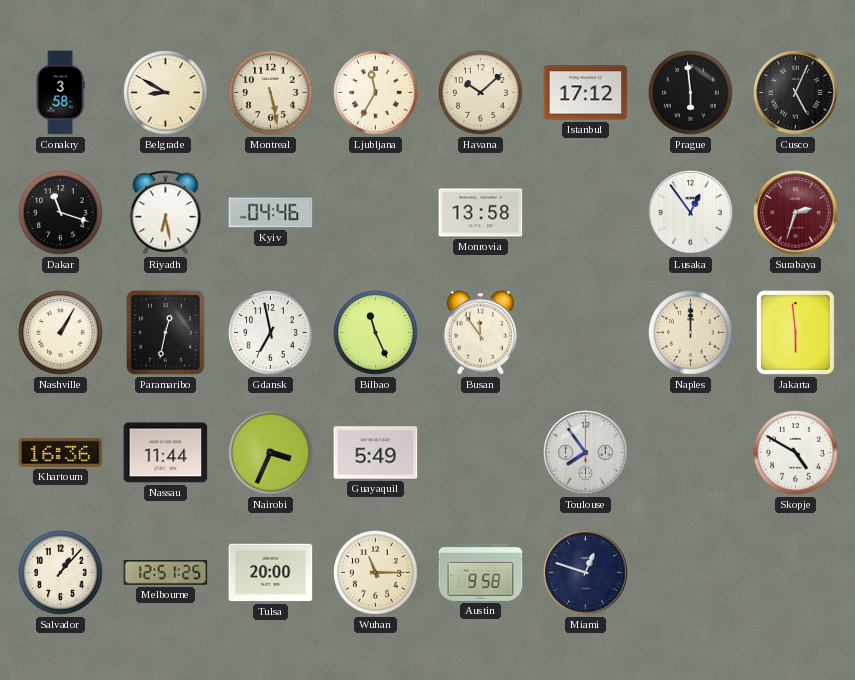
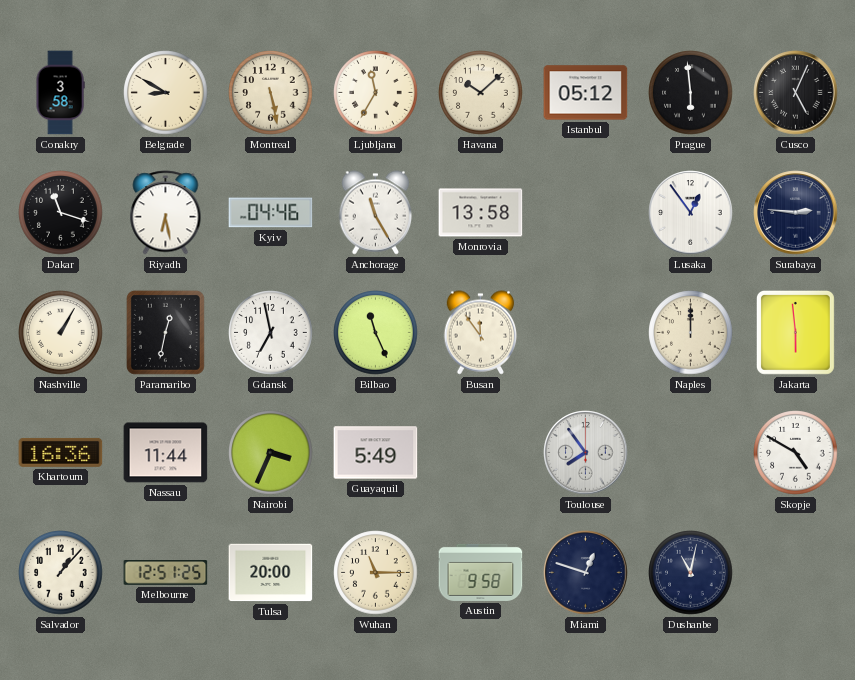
Istanbul: 17:12 -> 05:12
Anchorage: none -> 11:25
Surabaya: 2:33 -> 2:46
Surabaya dial: burgundy -> navy
Dushanbe: none -> 11:02
